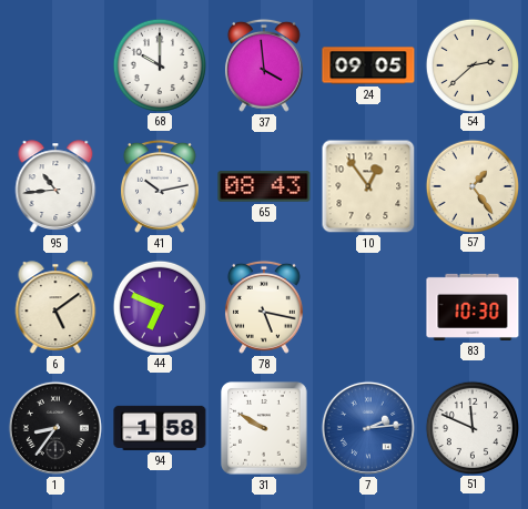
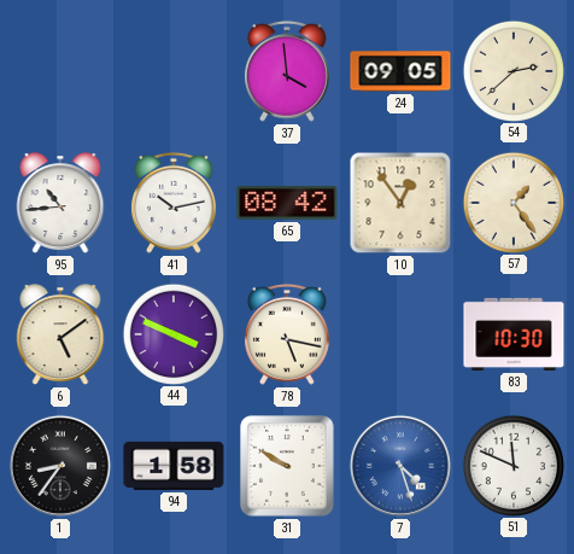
68: 10:00 -> none
65: 08:43 -> 08:42
44: 6:49 -> 3:49
7: 2:14 -> 4:27
